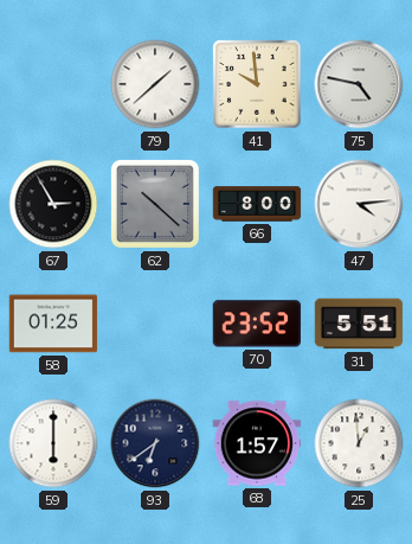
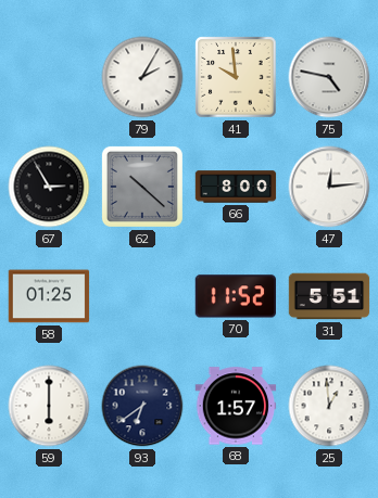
79: 1:38 -> 2:05
47: 4:14 -> 12:14
70: 23:52 -> 11:52
